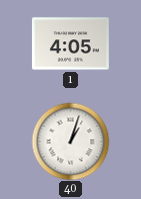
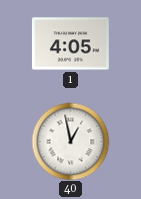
40: 1:03 -> 12:58
